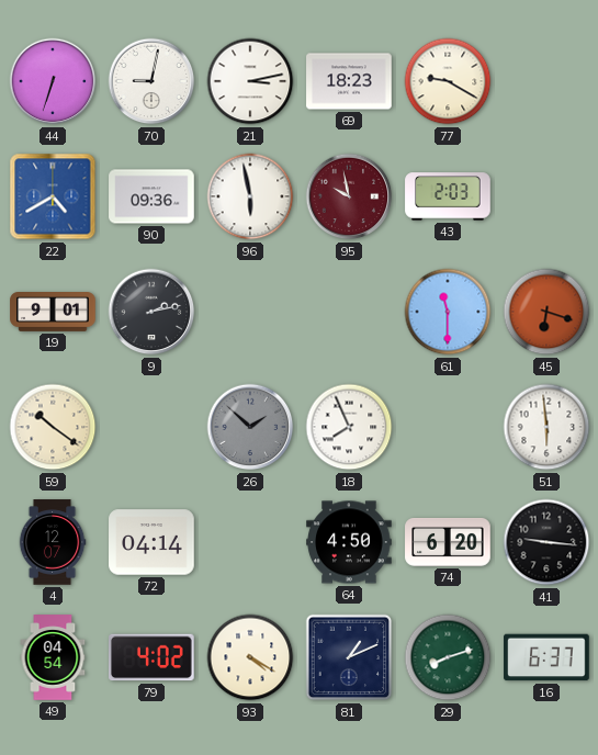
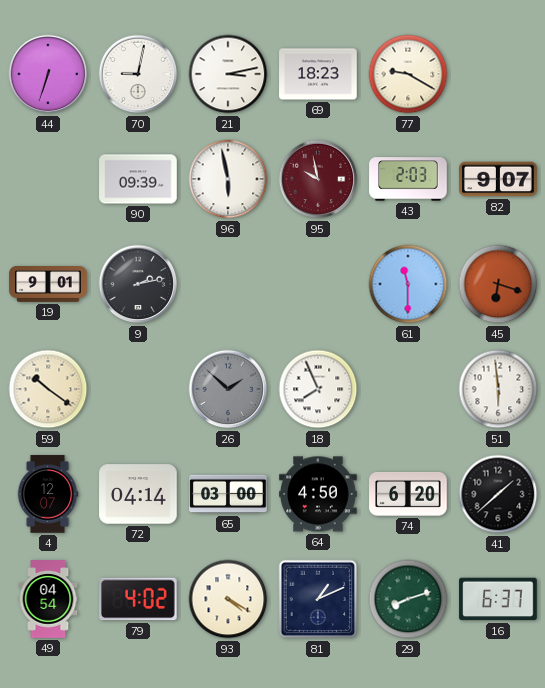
22: 4:40 -> none
90: 09:36 -> 09:39
82: none -> 9:07
65: none -> 03:00
41: 9:16 -> 1:38
